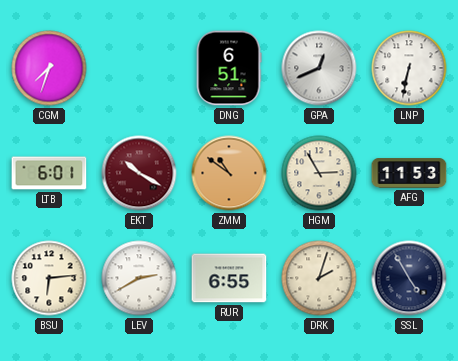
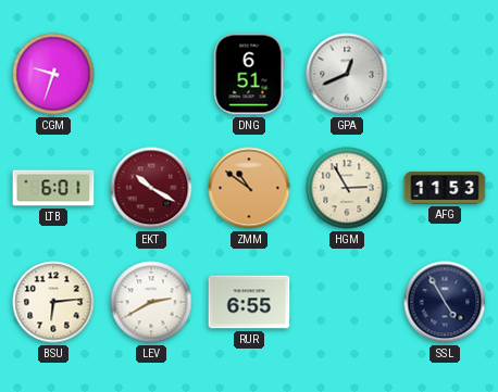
CGM: 7:33 -> 9:33
LNP: 6:32 -> none
DRK: 2:03 -> none
